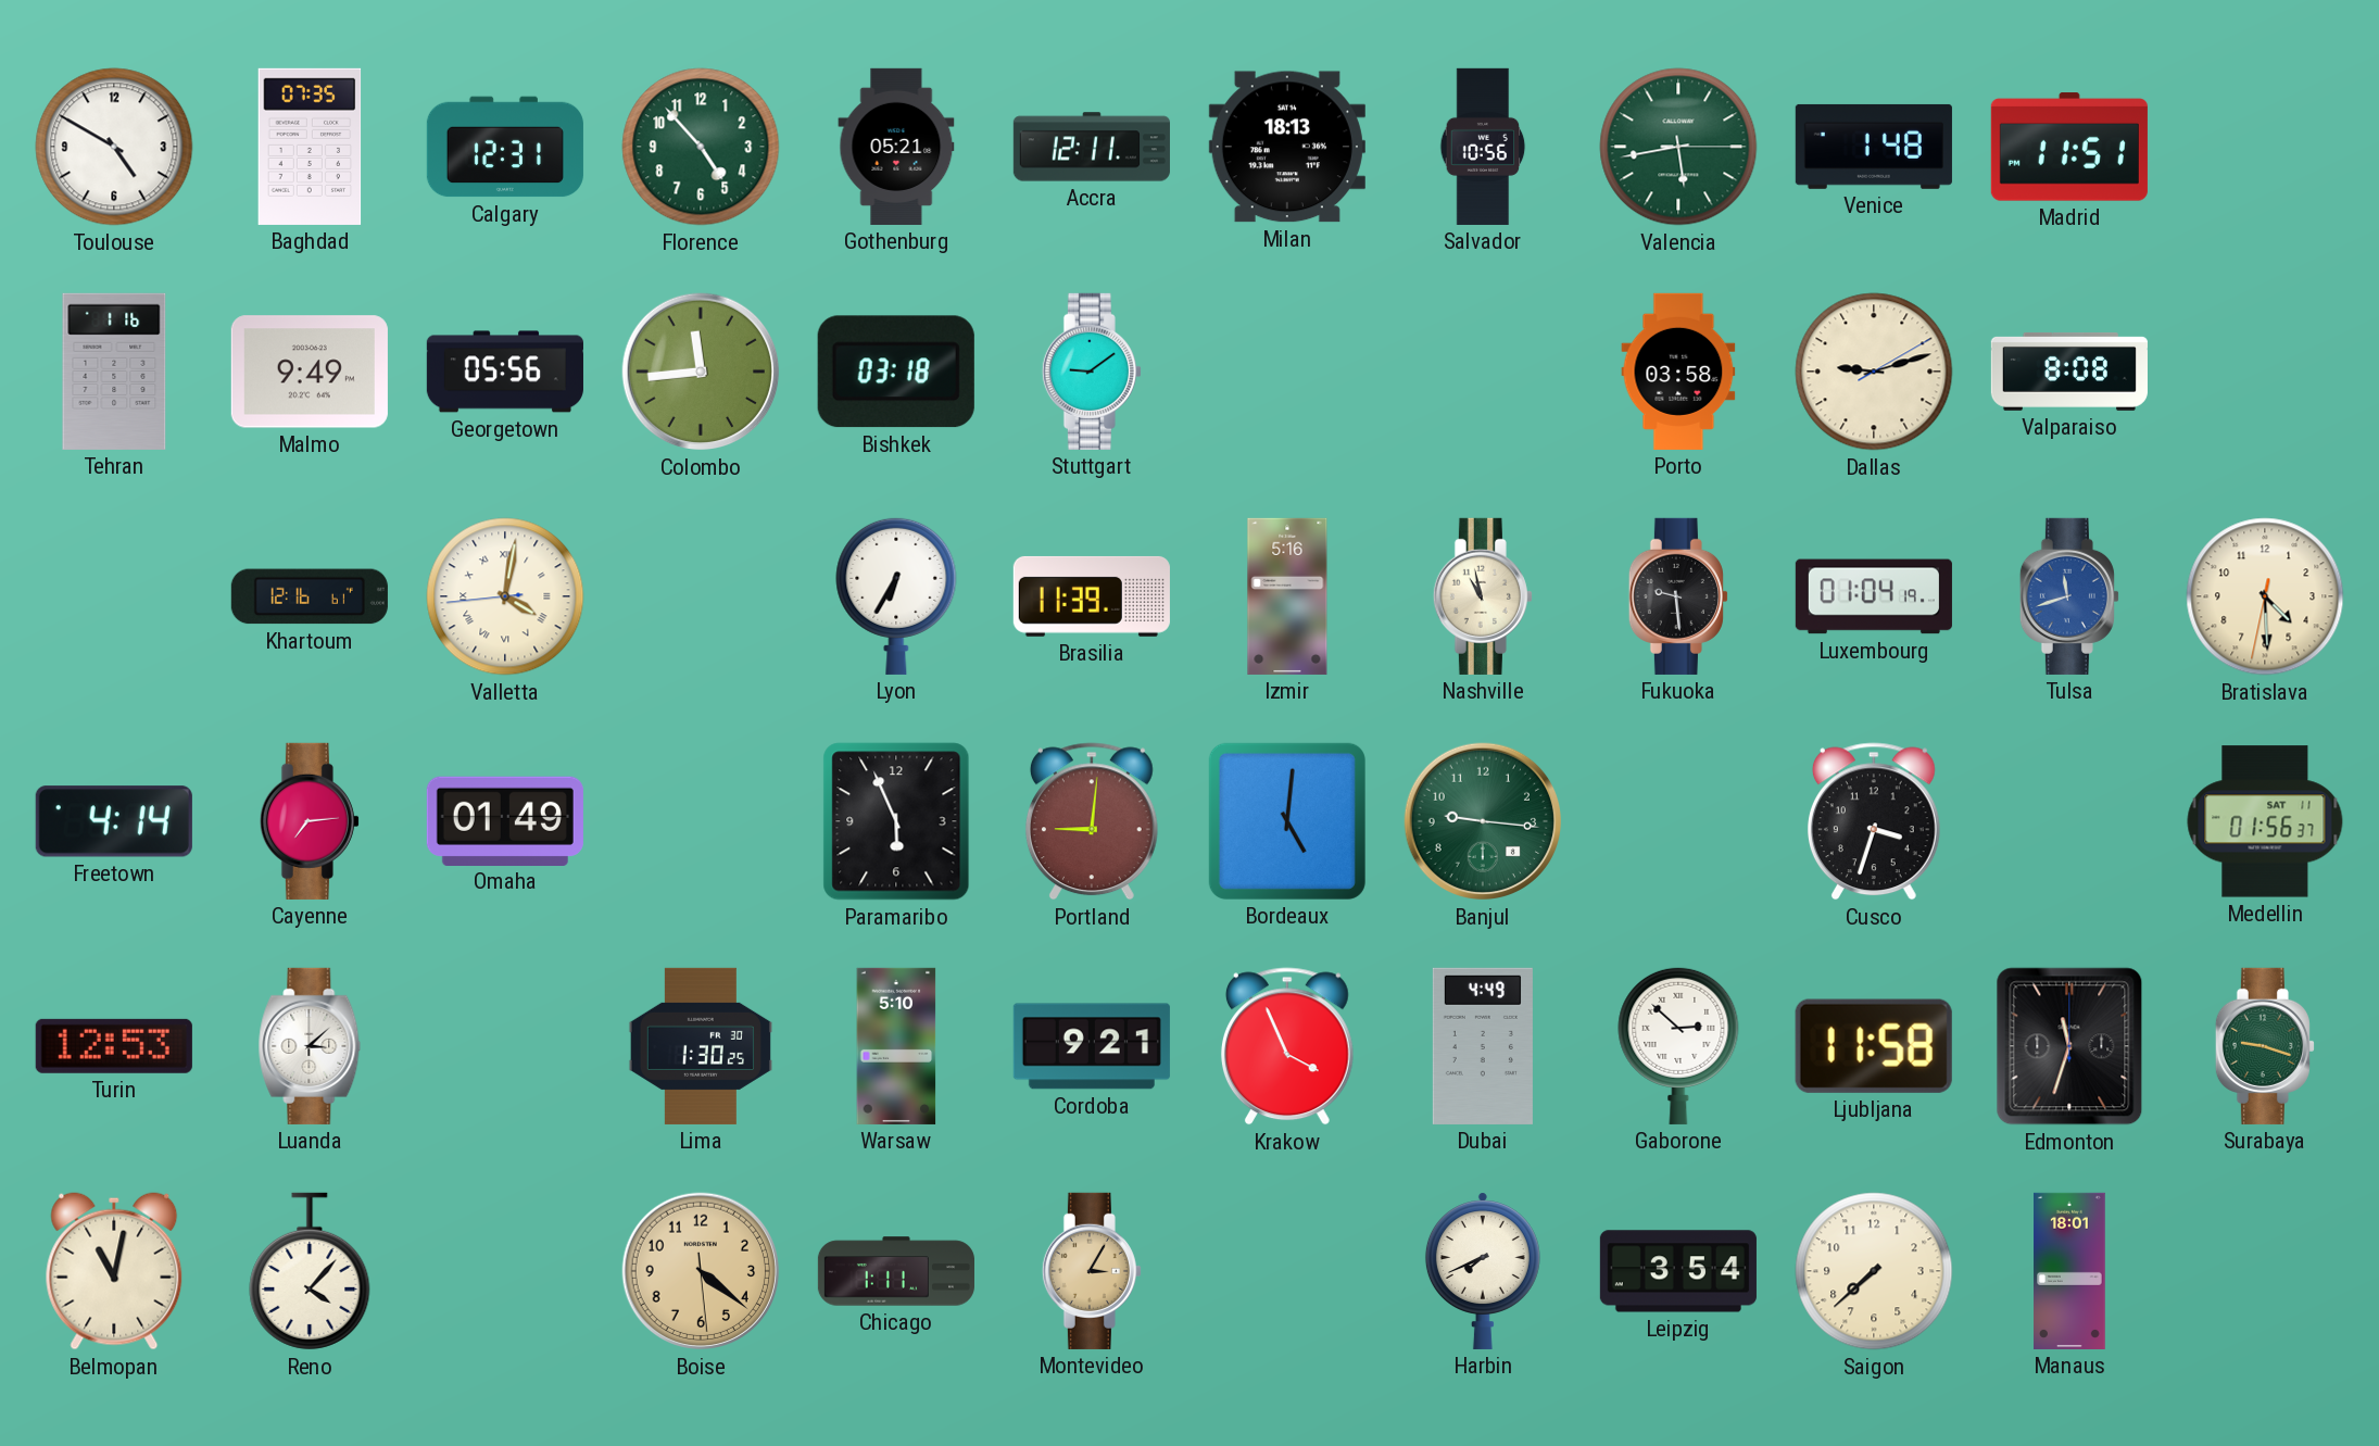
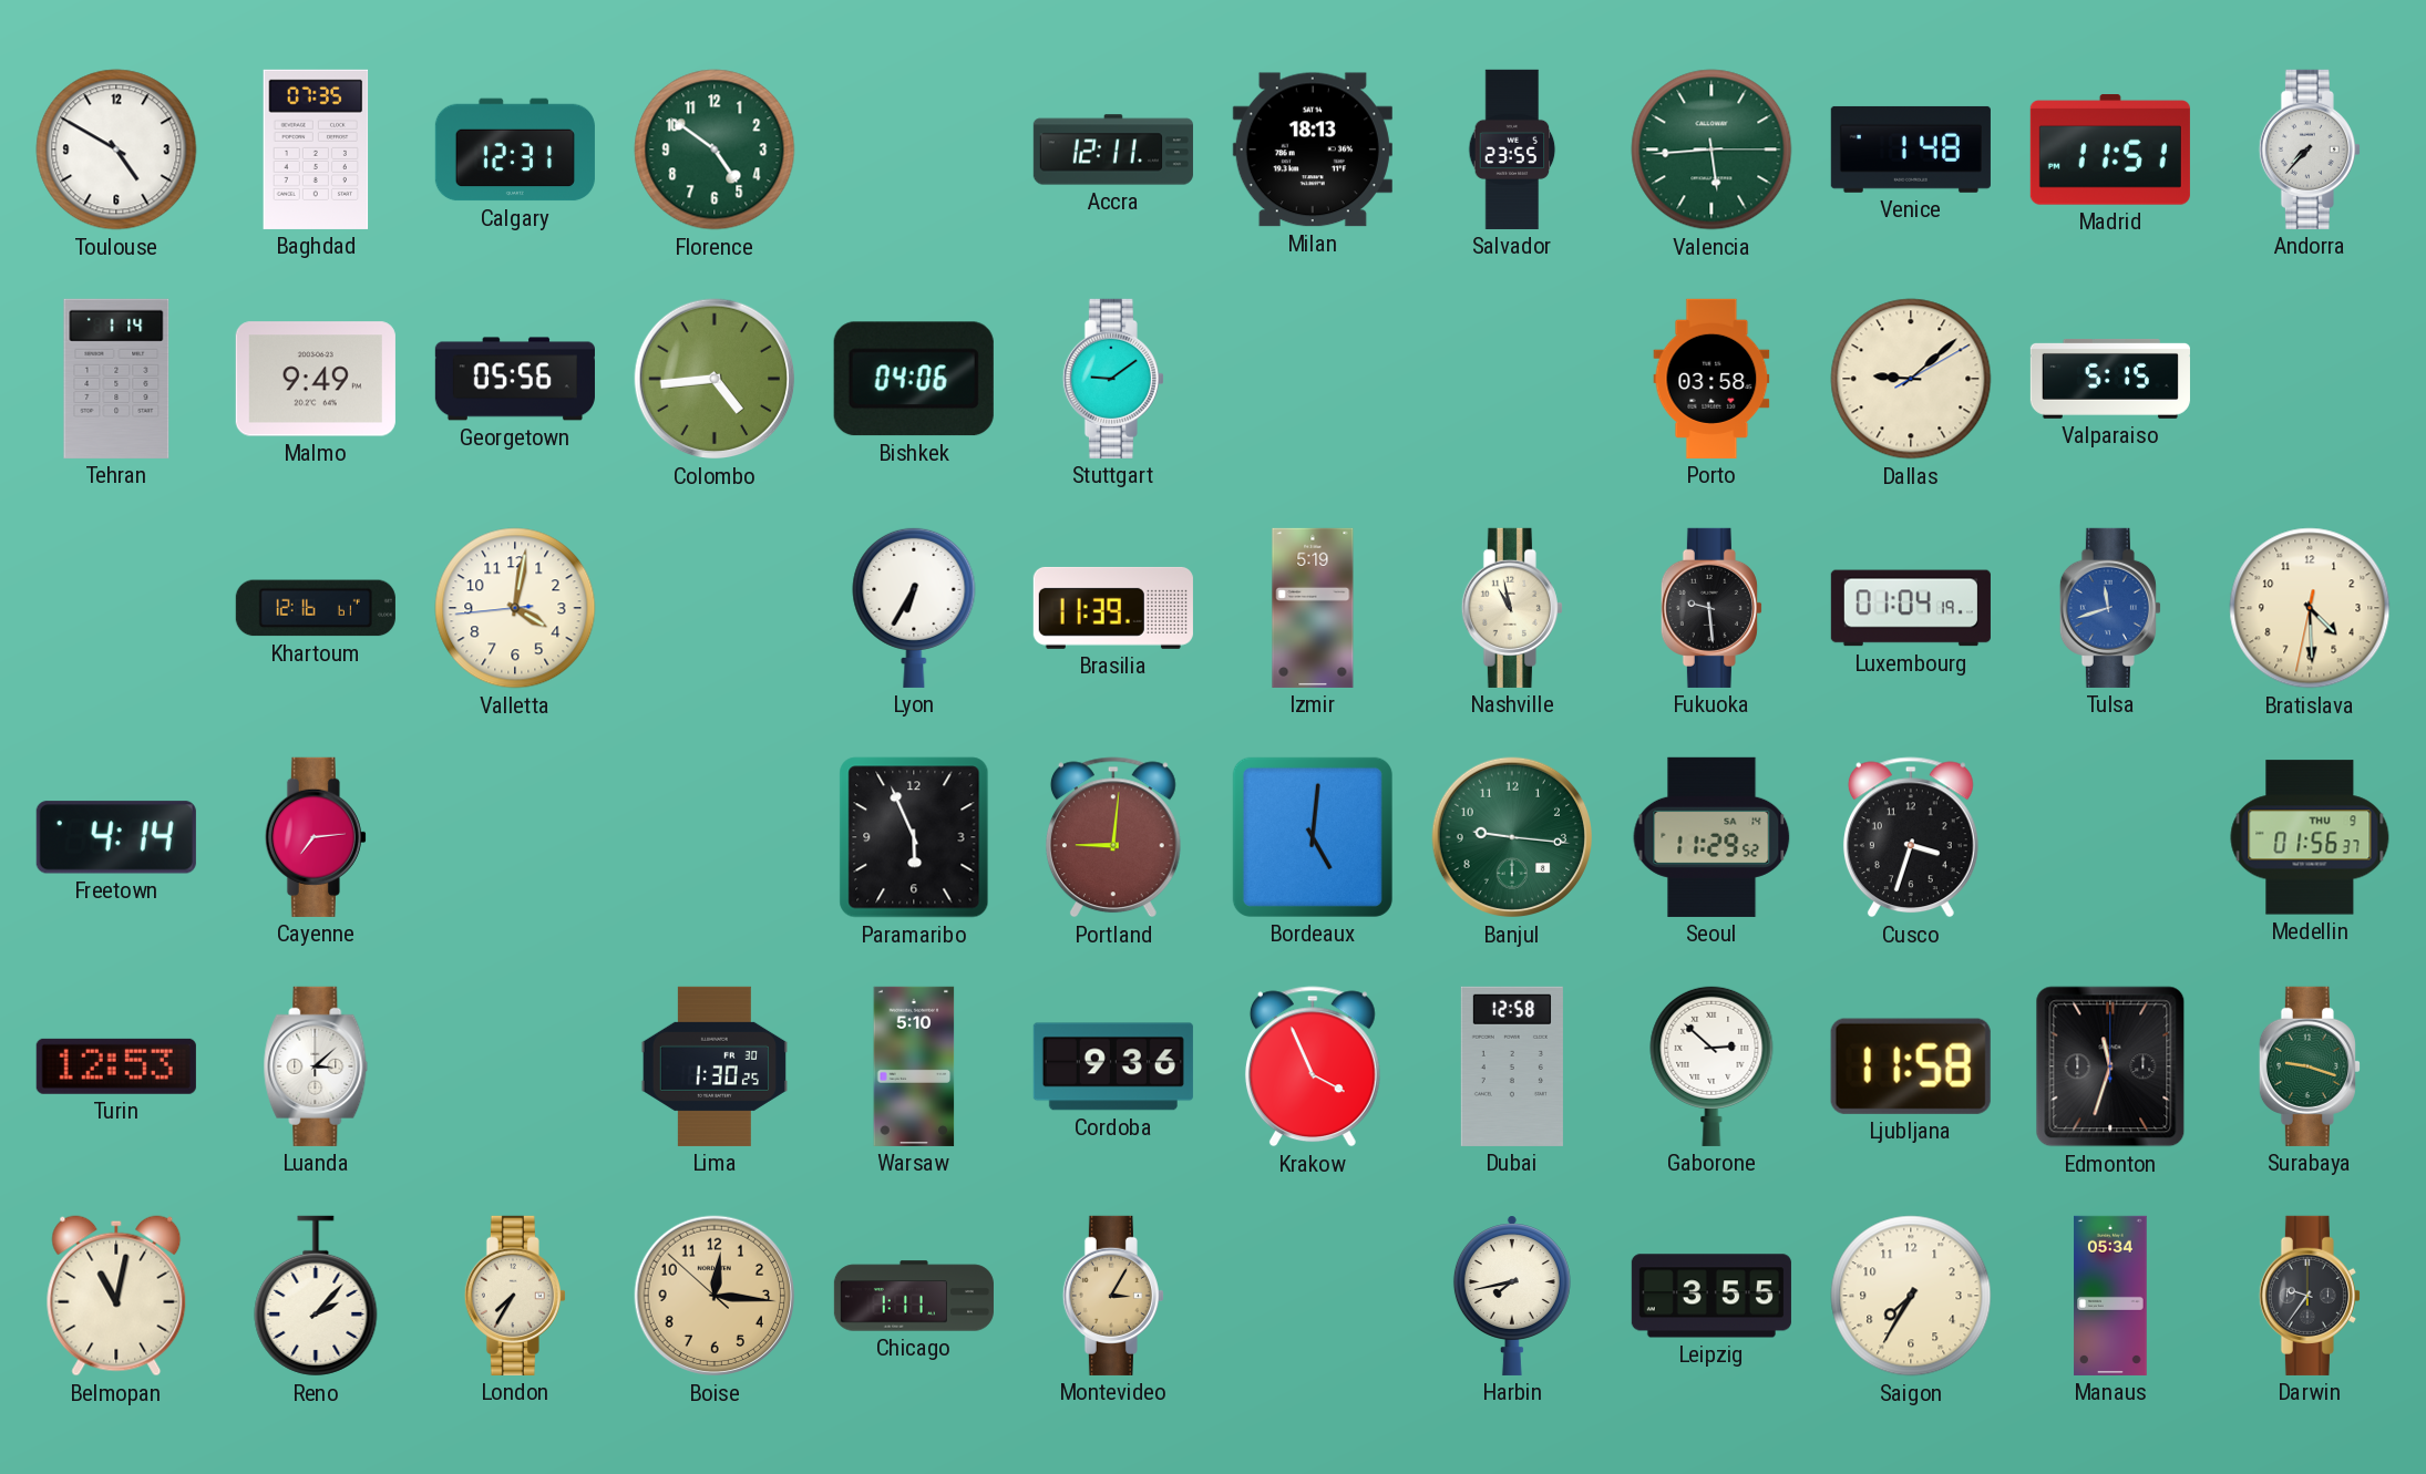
Florence: 4:53 -> 4:51
Gothenburg: 05:21 -> none
Salvador: 10:56 -> 23:55
Valencia: 5:43 -> 5:44
Andorra: none -> 7:37
Tehran: 1:16 -> 1:14
Colombo: 11:44 -> 4:44
Bishkek: 03:18 -> 04:06
Dallas: 9:12 -> 9:08
Valparaiso: 8:08 -> 5:15
Valletta numerals: Roman -> Arabic
Izmir: 5:16 -> 5:19
Omaha: 01:49 -> none
Seoul: none -> 11:29
Medellin date: SAT 11 -> THU 9
Cordoba: 9:21 -> 9:36
Dubai: 4:49 -> 12:58
Reno: 4:07 -> 2:07
London: none -> 7:35
Boise: 4:21 -> 12:15
Harbin: 7:41 -> 7:43
Leipzig: 3:54 -> 3:55
Saigon: 7:38 -> 7:35
Manaus: 18:01 -> 05:34
Darwin: none -> 9:36
